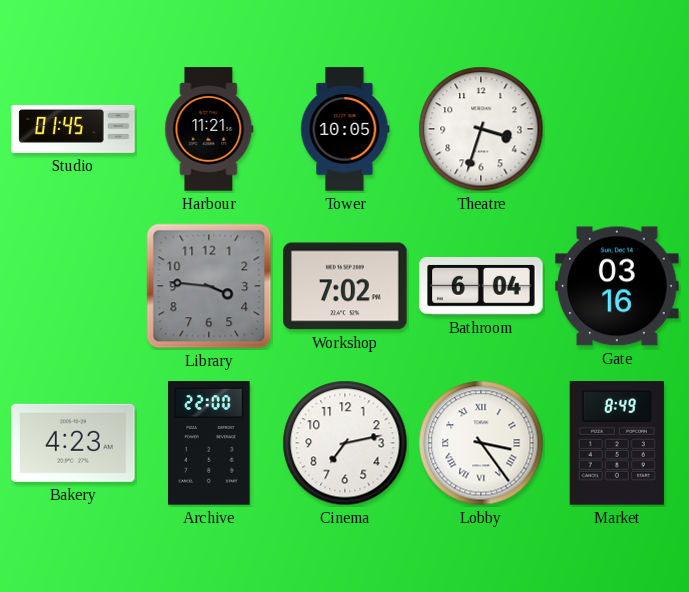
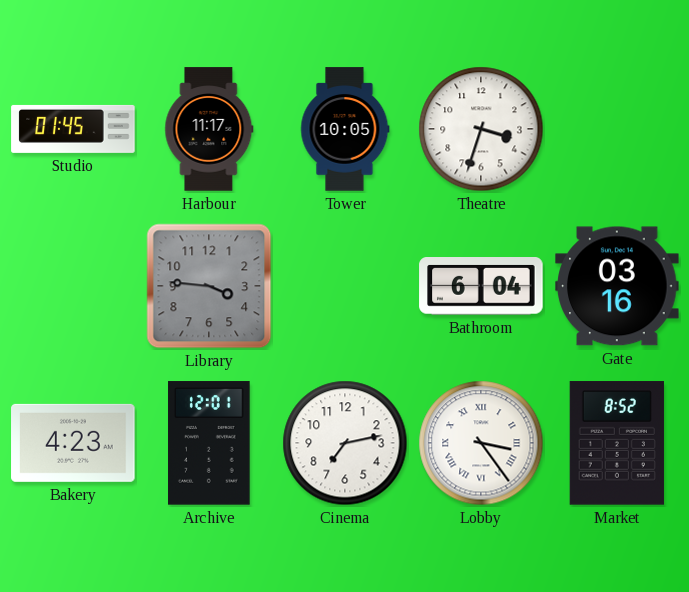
Harbour: 11:21 -> 11:17
Workshop: 7:02 -> none
Archive: 22:00 -> 12:01
Market: 8:49 -> 8:52
